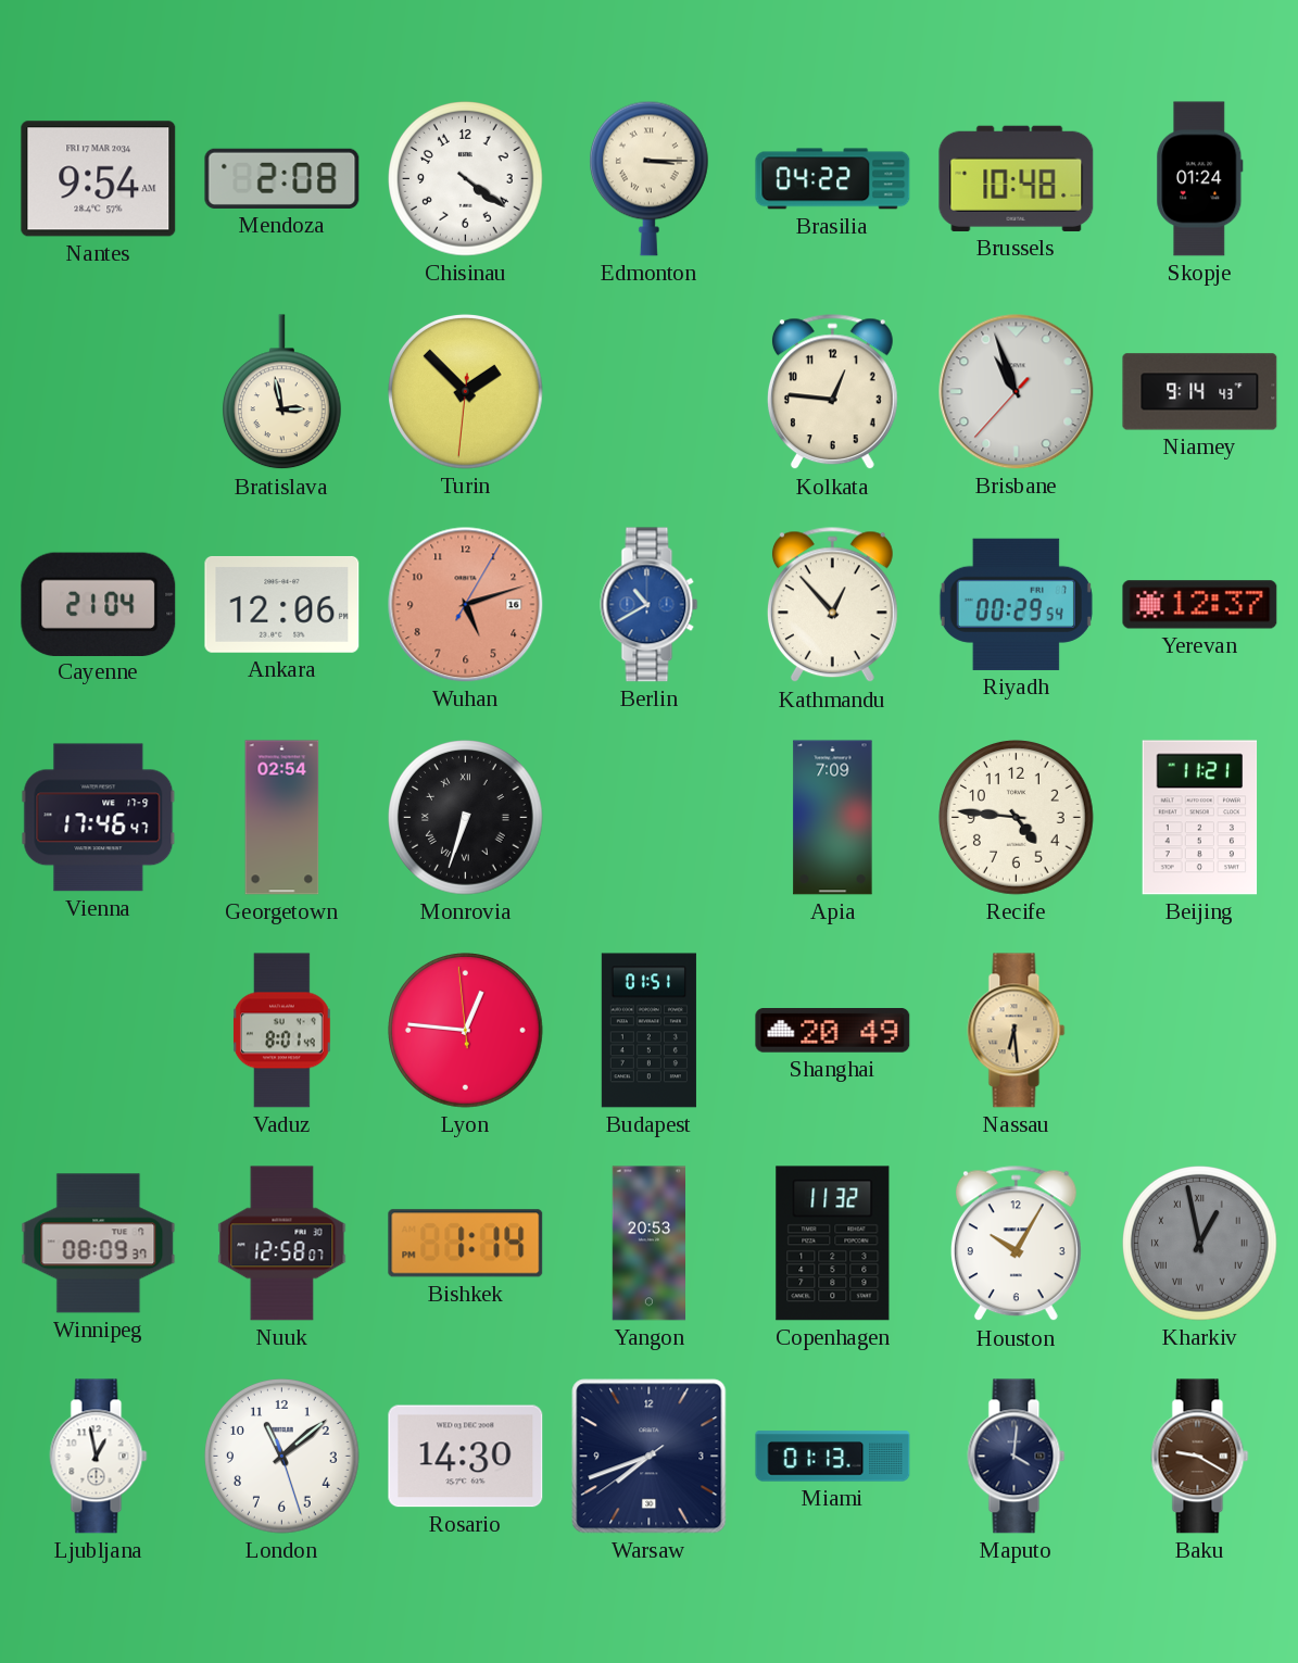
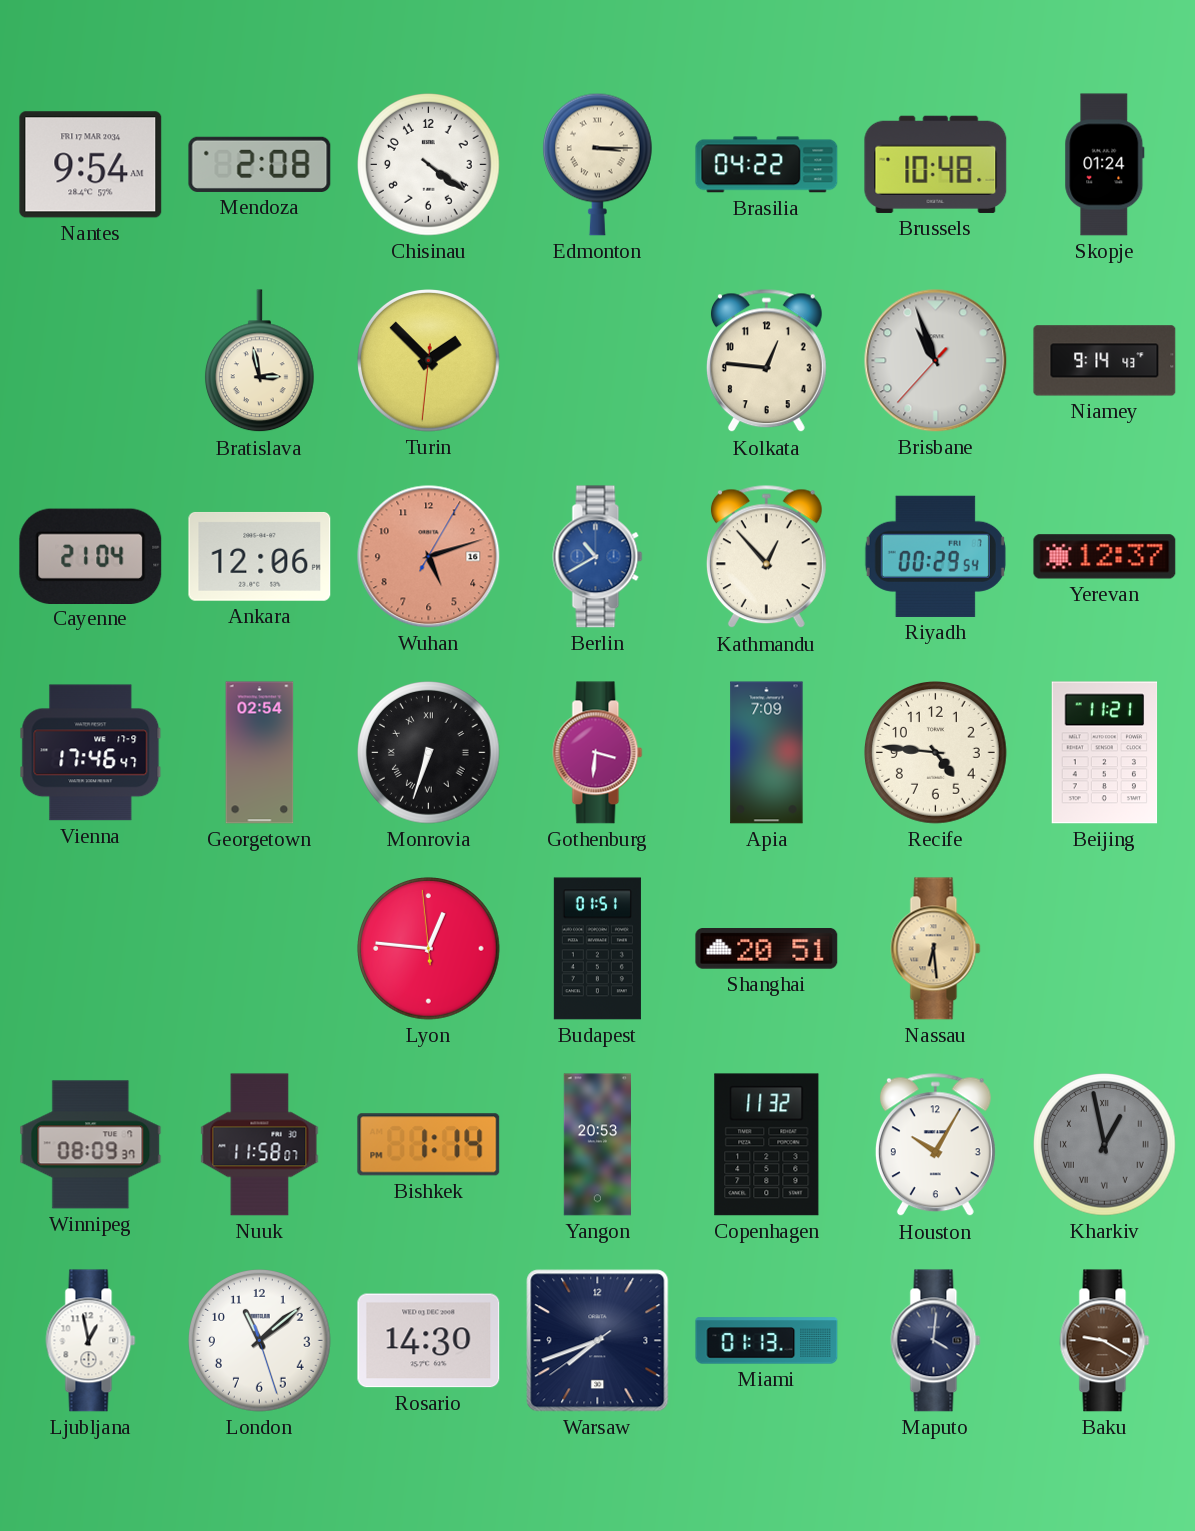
Gothenburg: none -> 3:31
Vaduz: 8:01 -> none
Shanghai: 20:49 -> 20:51
Nuuk: 12:58 -> 11:58
